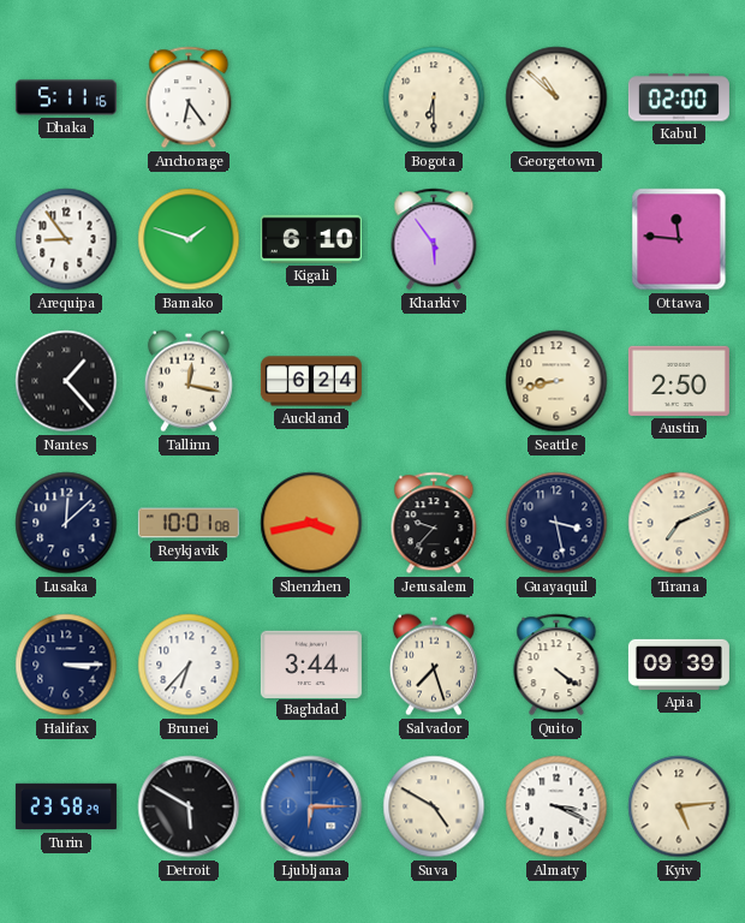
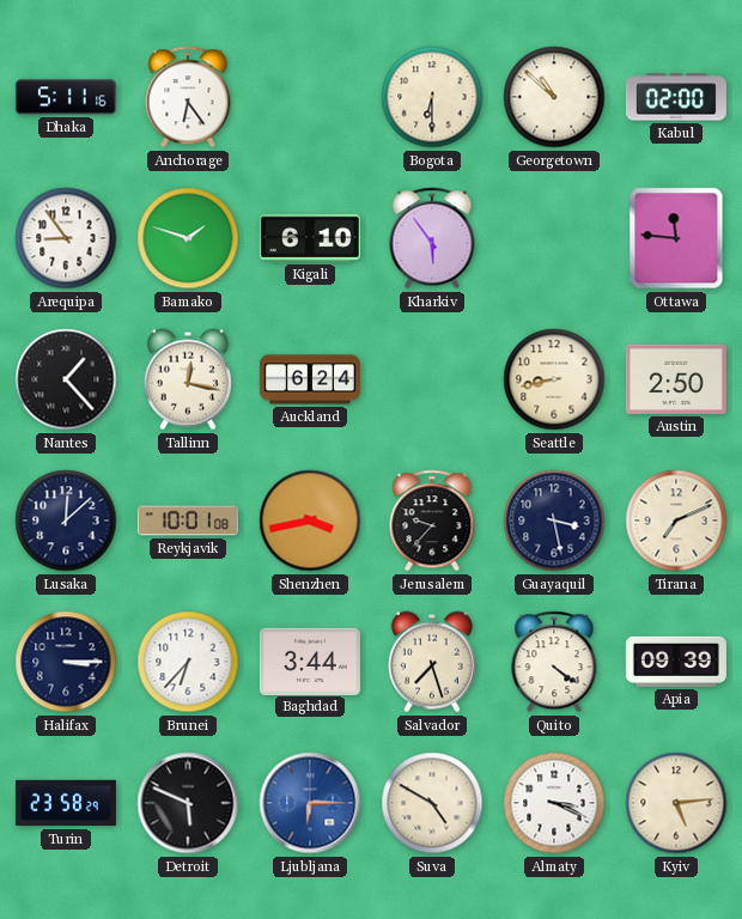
Detroit: 5:50 -> 5:49
